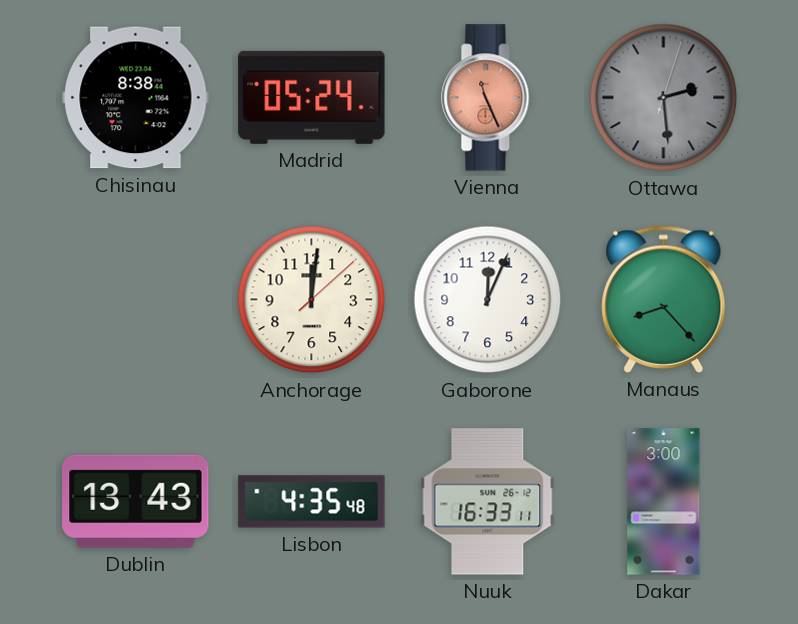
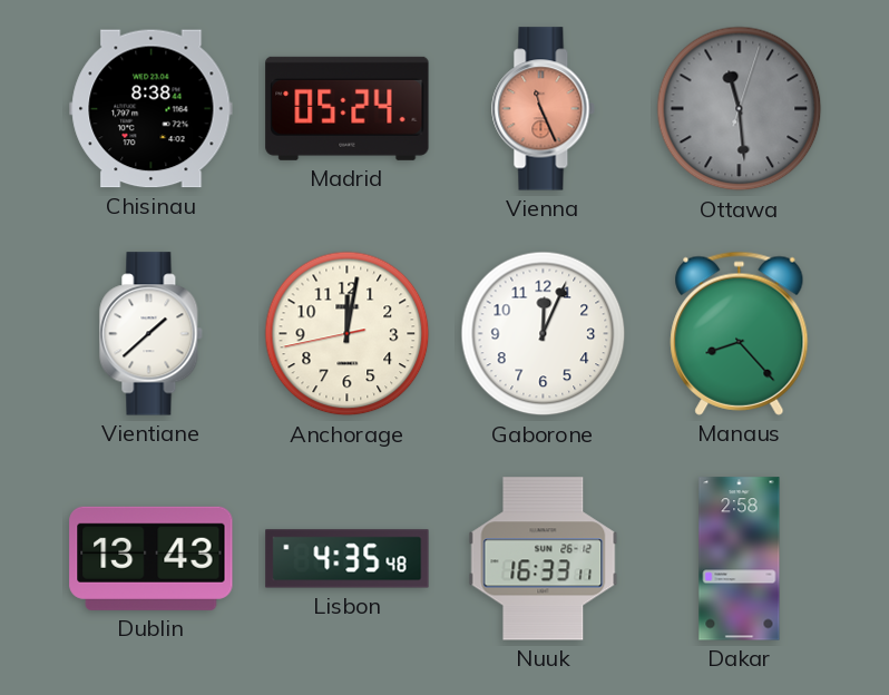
Ottawa: 2:29 -> 11:29
Vientiane: none -> 1:38
Anchorage: 12:01:08 -> 12:01:43
Dakar: 3:00 -> 2:58
